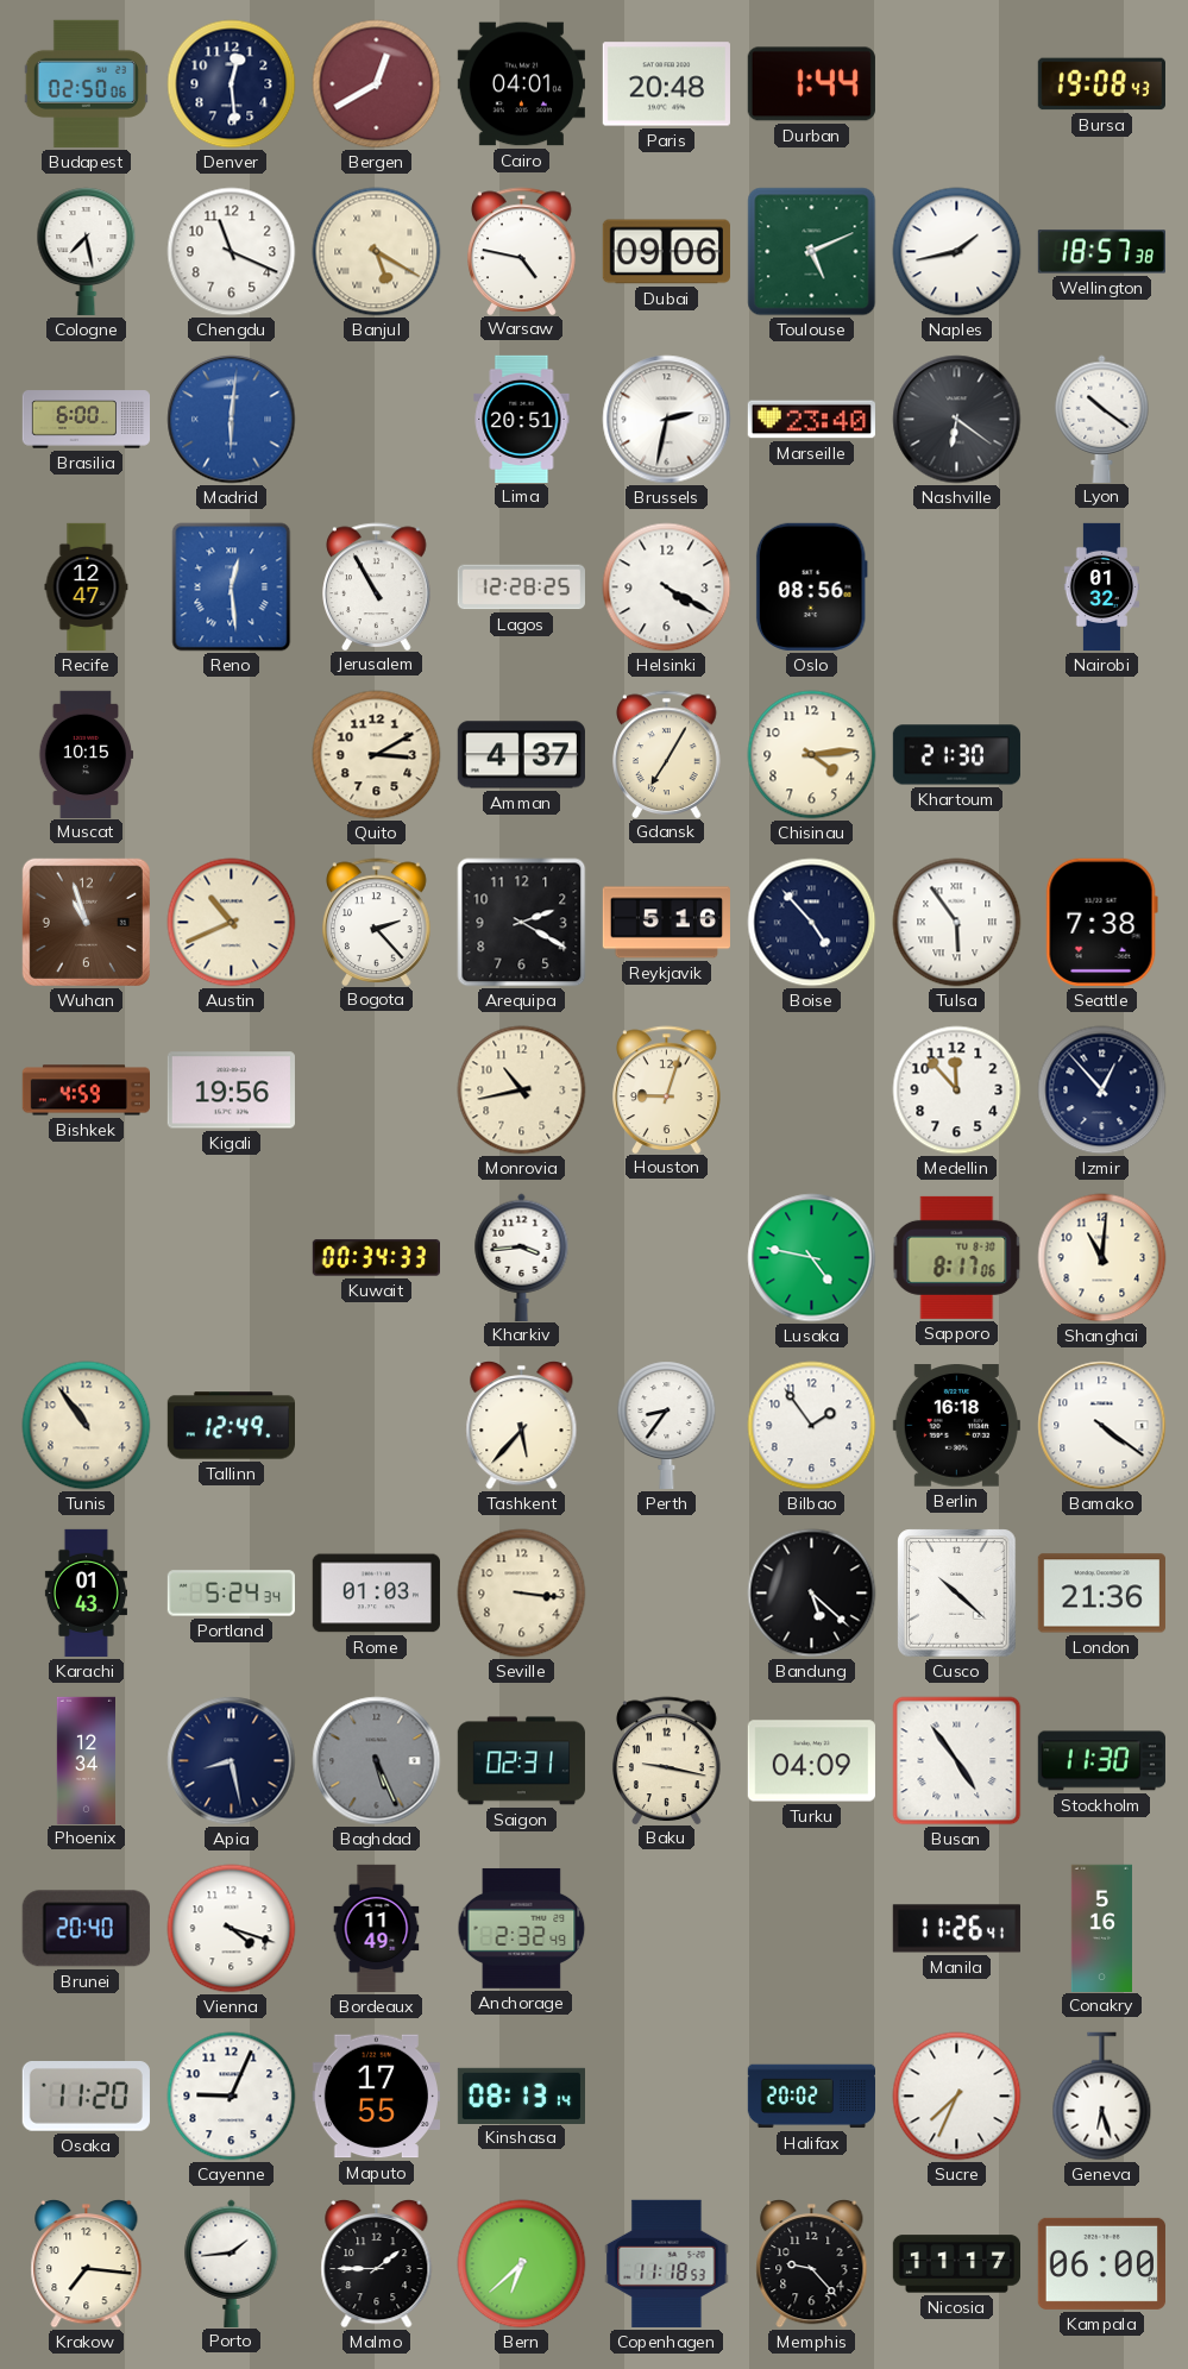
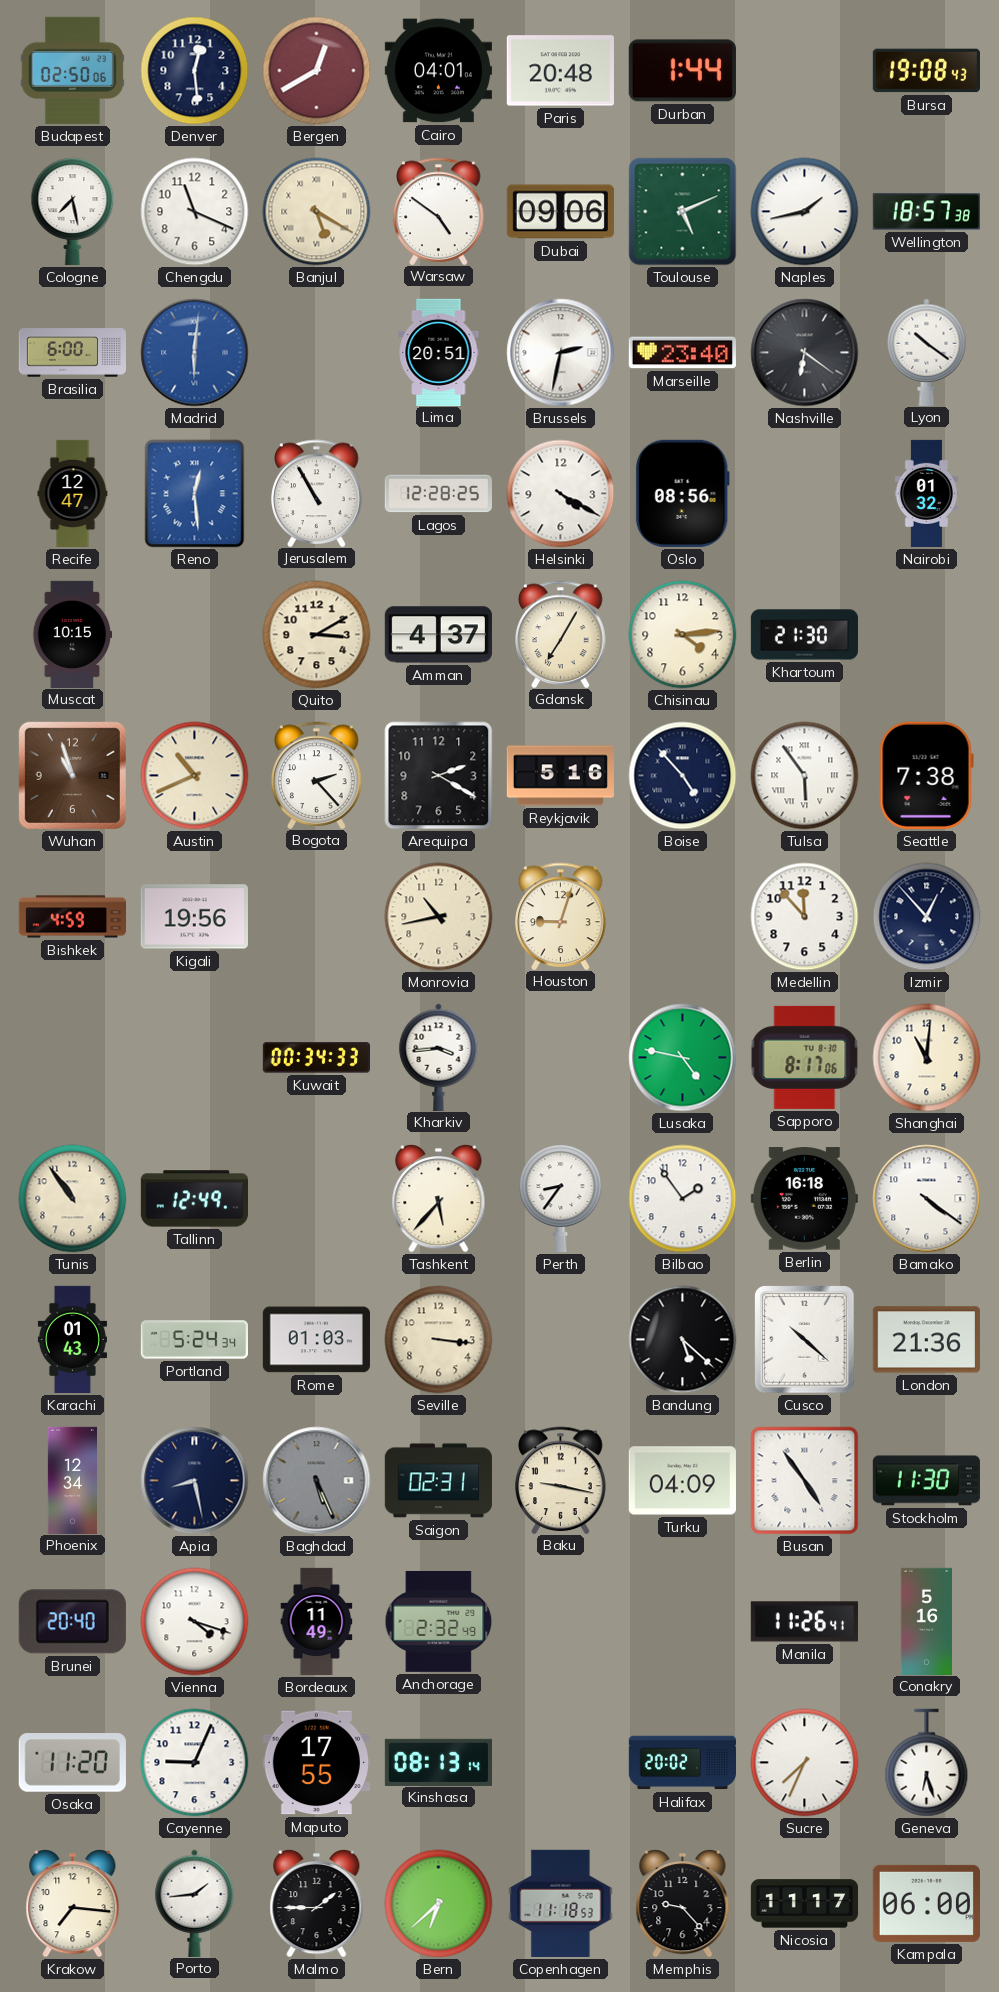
Warsaw: 4:47 -> 4:51
